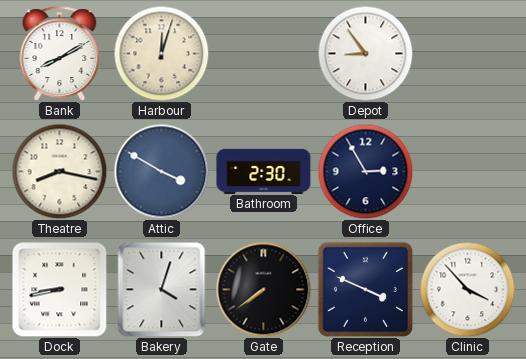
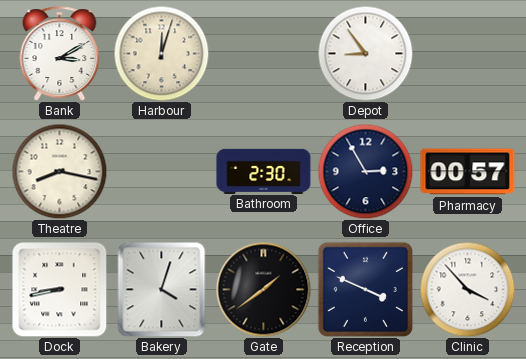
Bank: 8:10 -> 3:10
Attic: 3:50 -> none
Pharmacy: none -> 00:57
Gate: 7:39 -> 1:39
